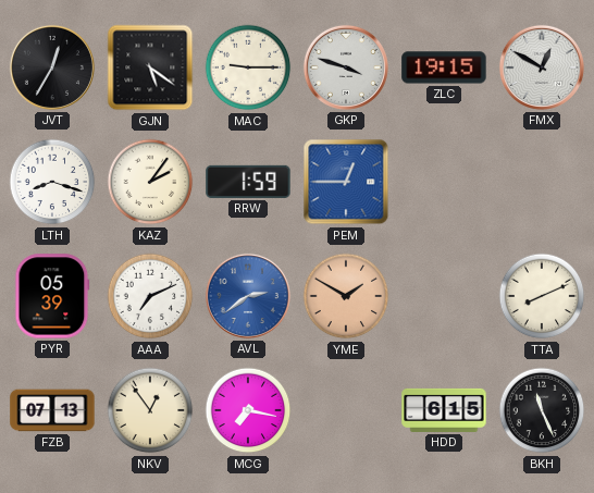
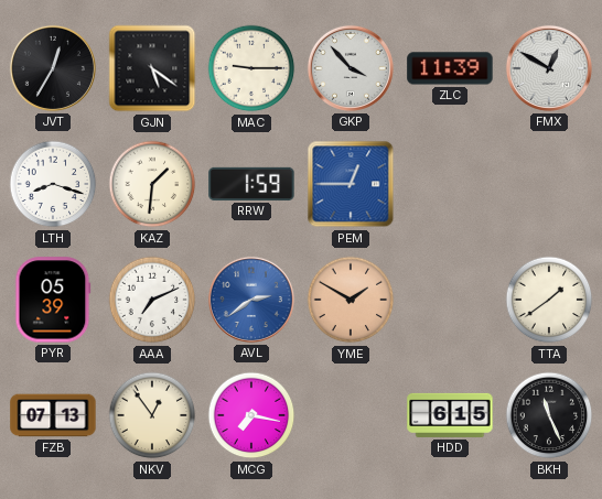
GKP: 3:48 -> 3:53
ZLC: 19:15 -> 11:39
KAZ: 2:06 -> 1:31
TTA: 8:11 -> 1:39
